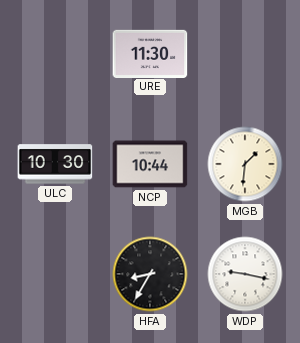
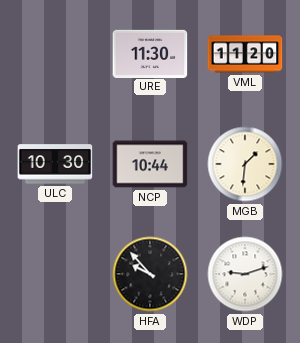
VML: none -> 11:20
HFA: 8:35 -> 9:53
WDP: 9:17 -> 9:12
